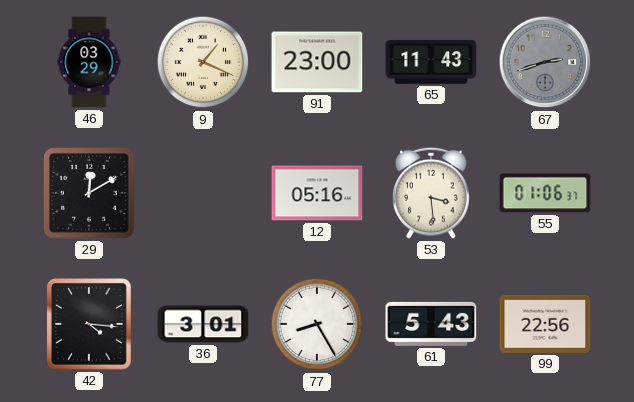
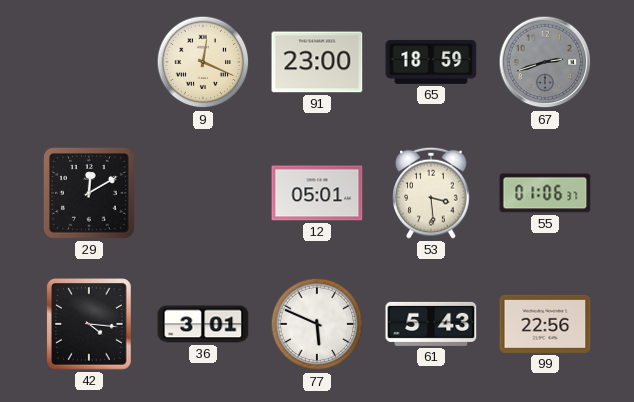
46: 03:29 -> none
9: 1:19 -> 12:19
65: 11:43 -> 18:59
12: 05:16 -> 05:01
77: 8:25 -> 5:49
